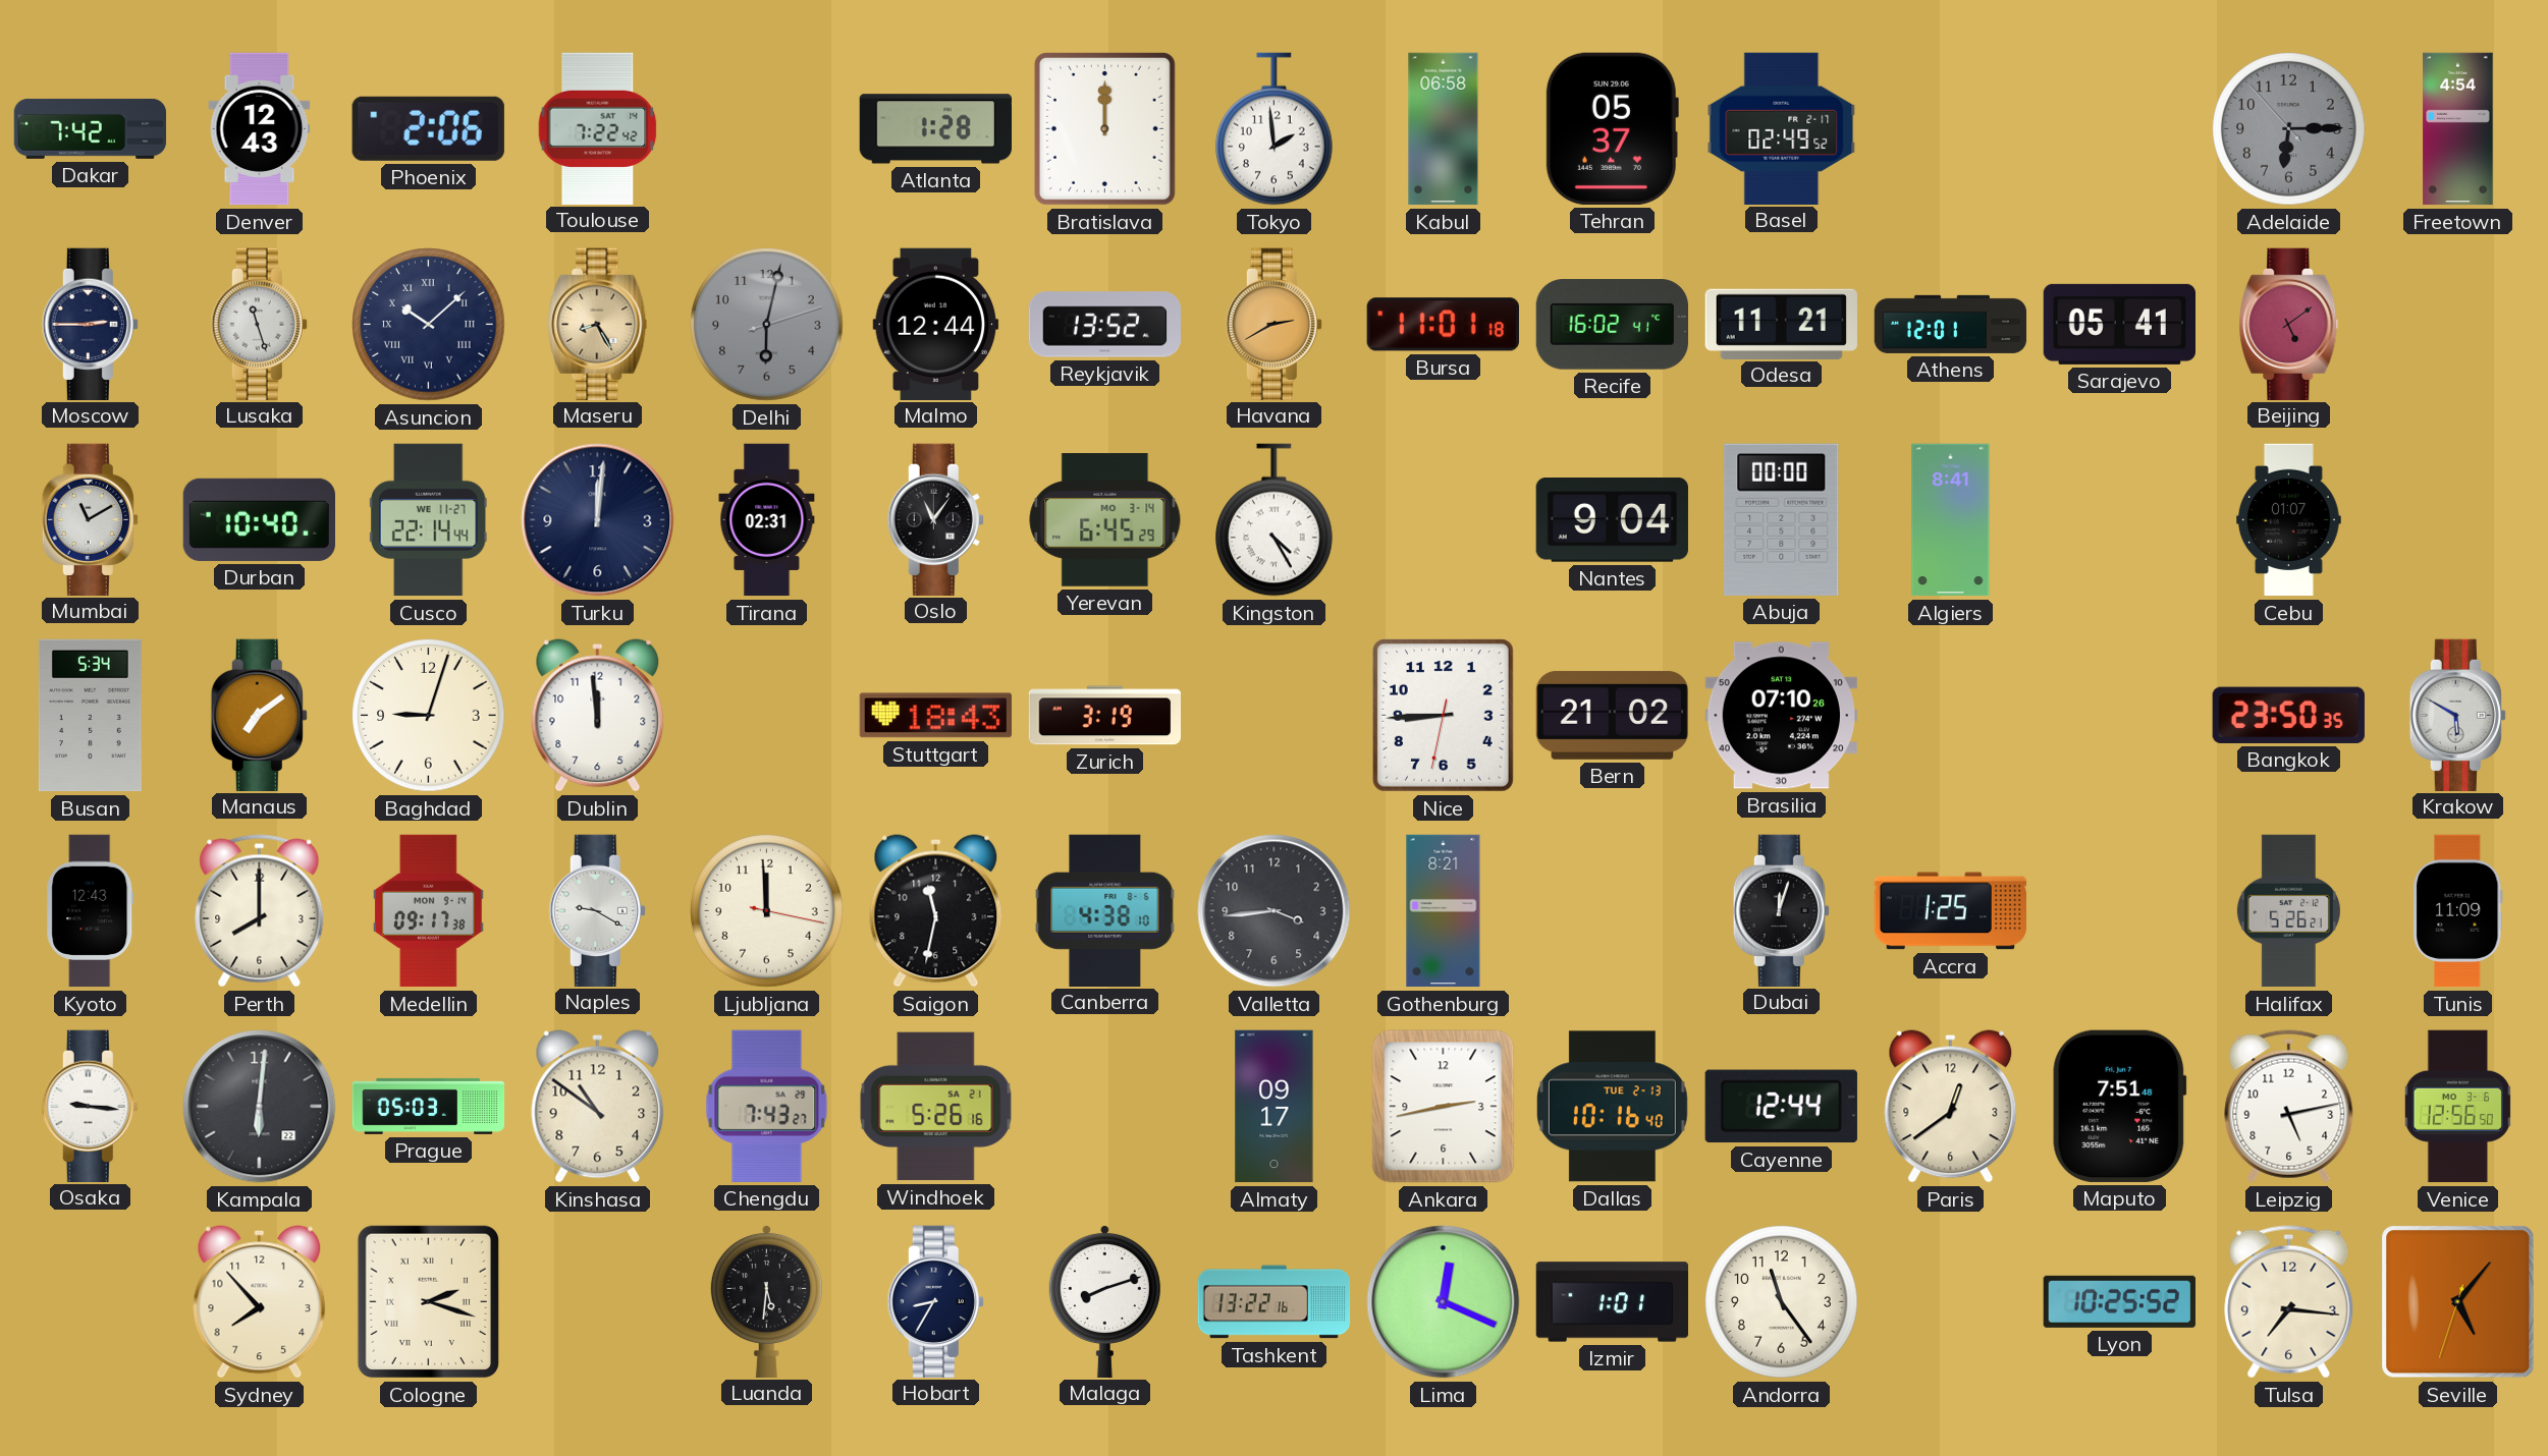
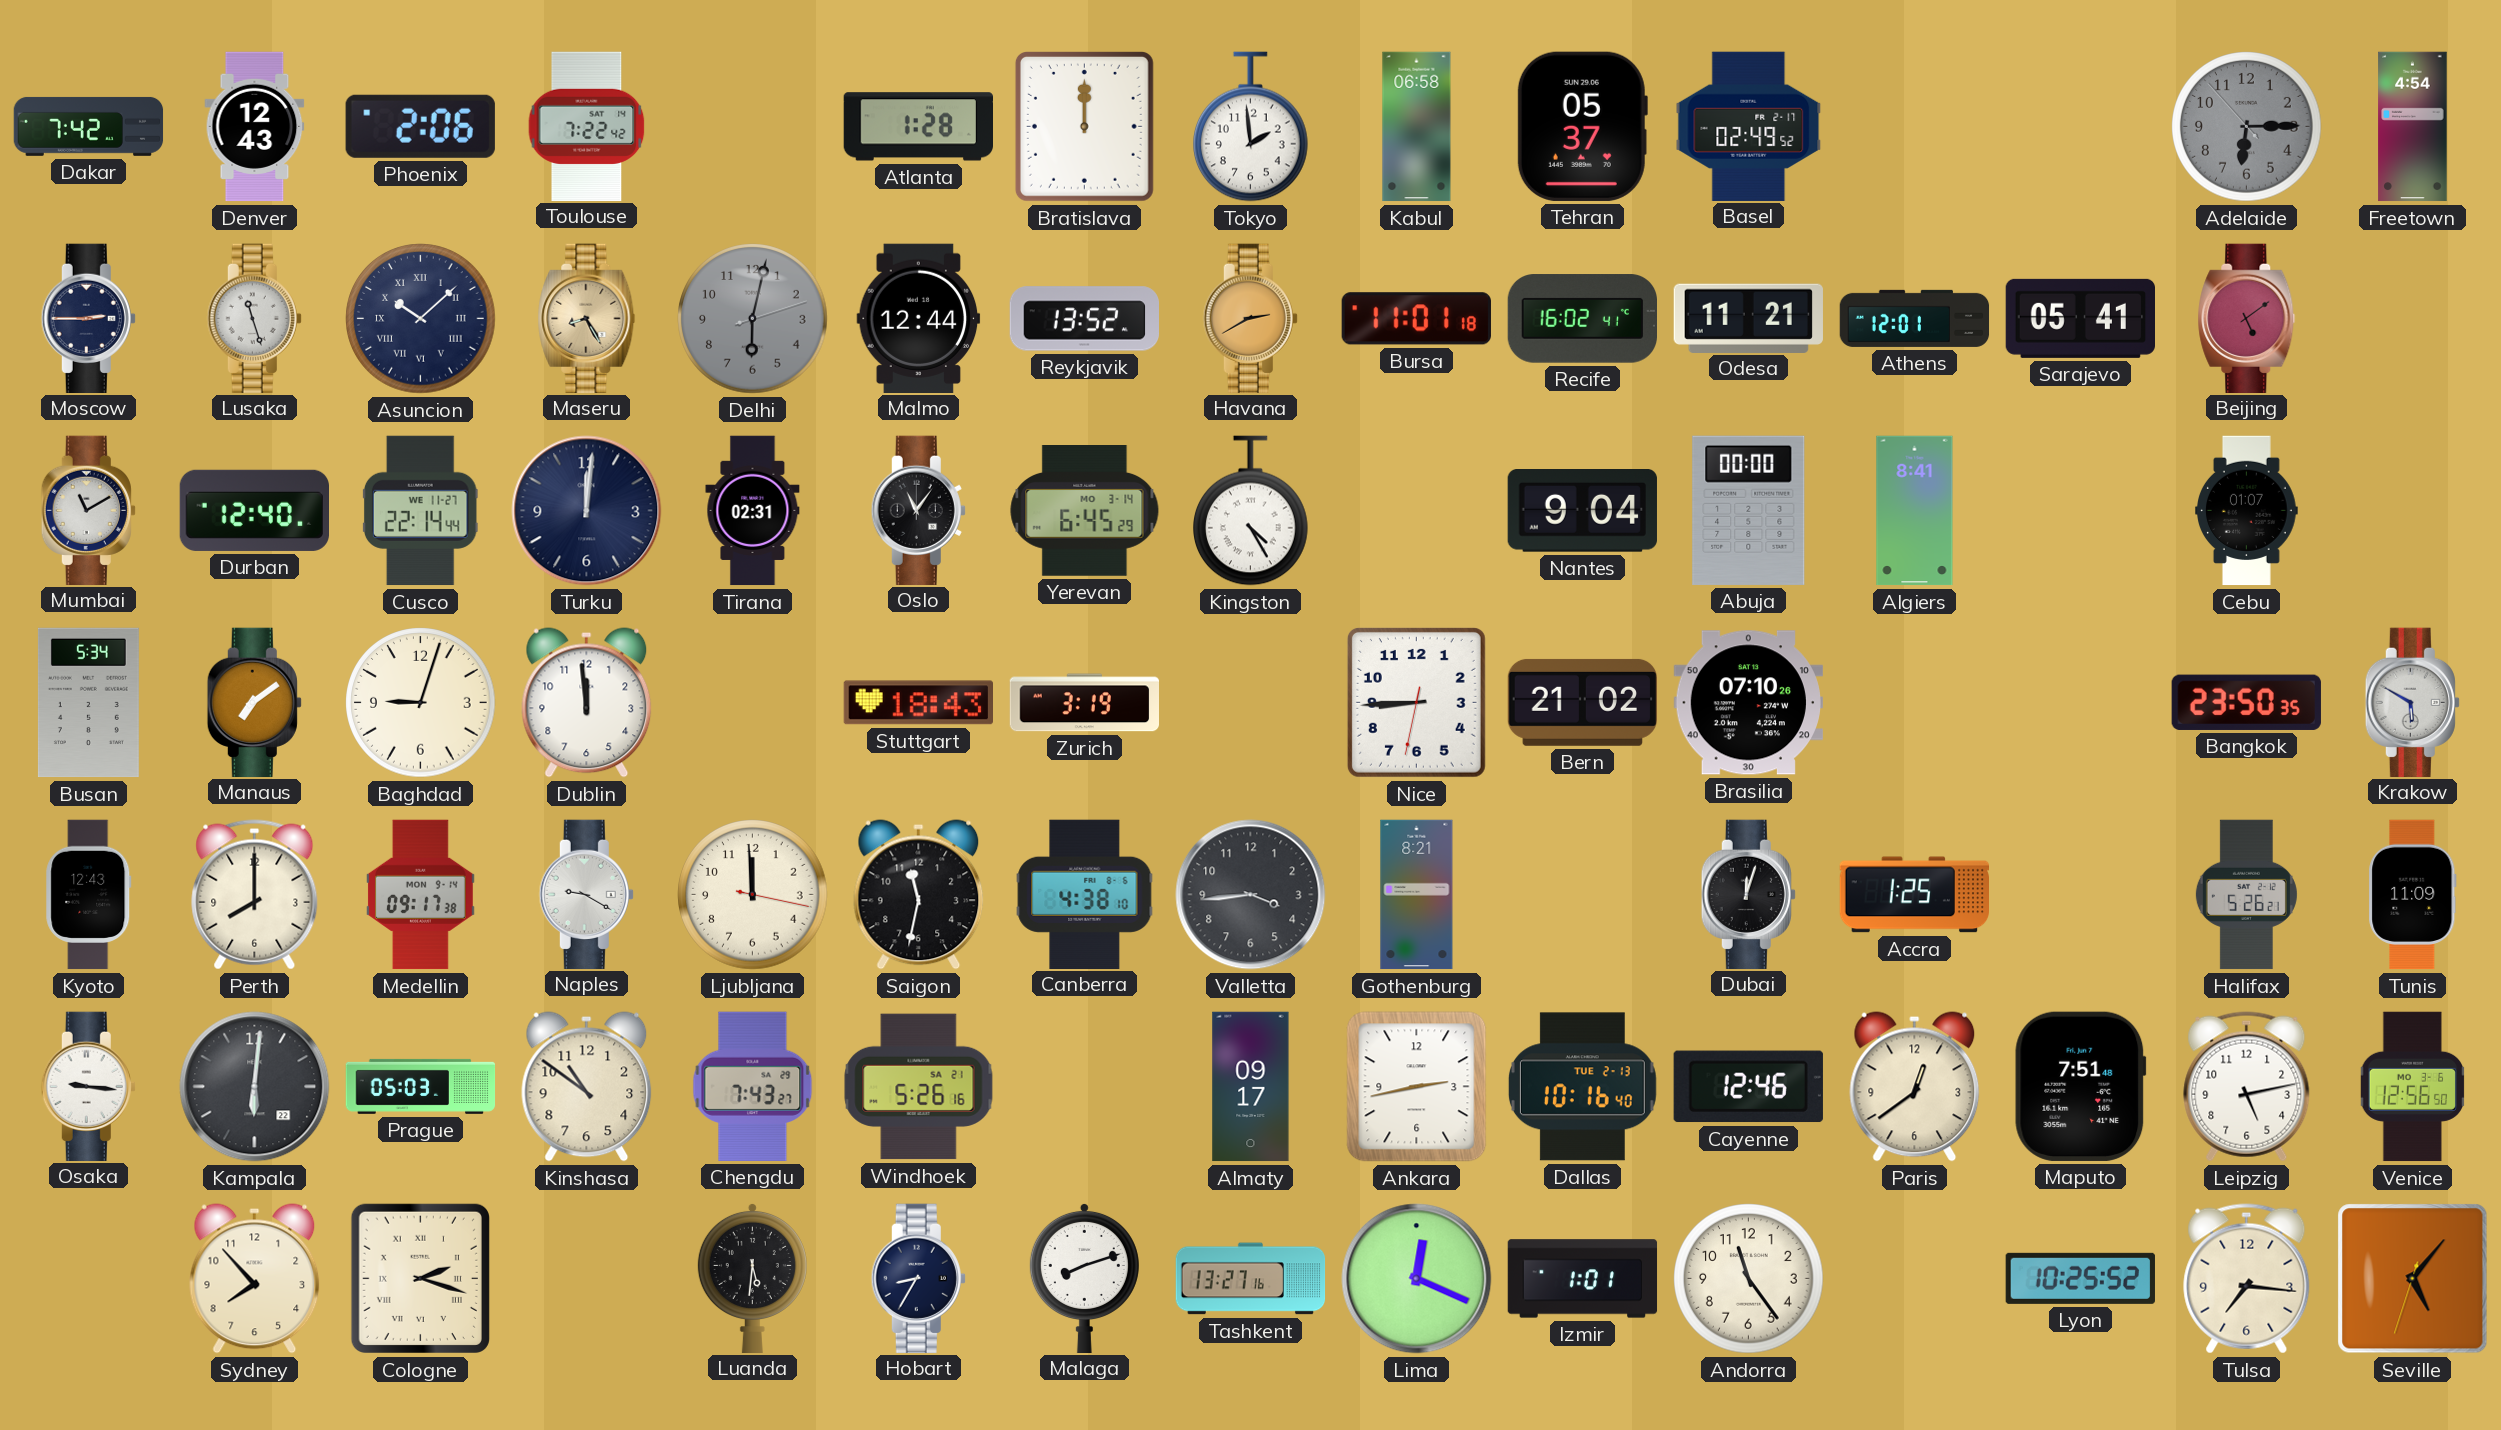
Durban: 10:40 -> 12:40
Cayenne: 12:44 -> 12:46
Tashkent: 13:22 -> 13:27
